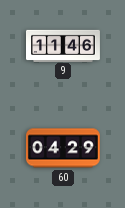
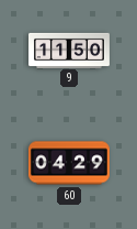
9: 11:46 -> 11:50
